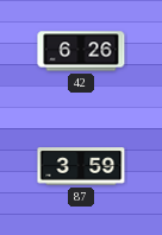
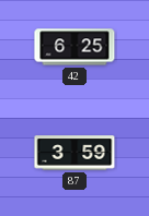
42: 6:26 -> 6:25
